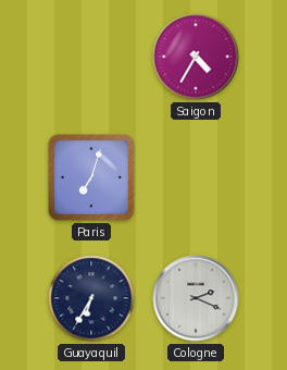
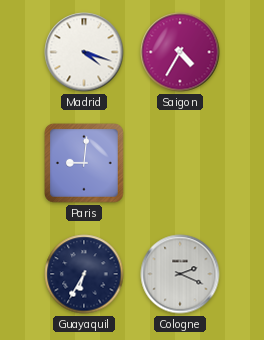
Madrid: none -> 4:18
Paris: 7:03 -> 9:01
